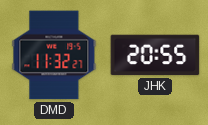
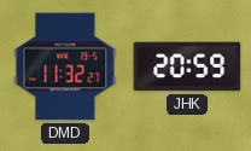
JHK: 20:55 -> 20:59
